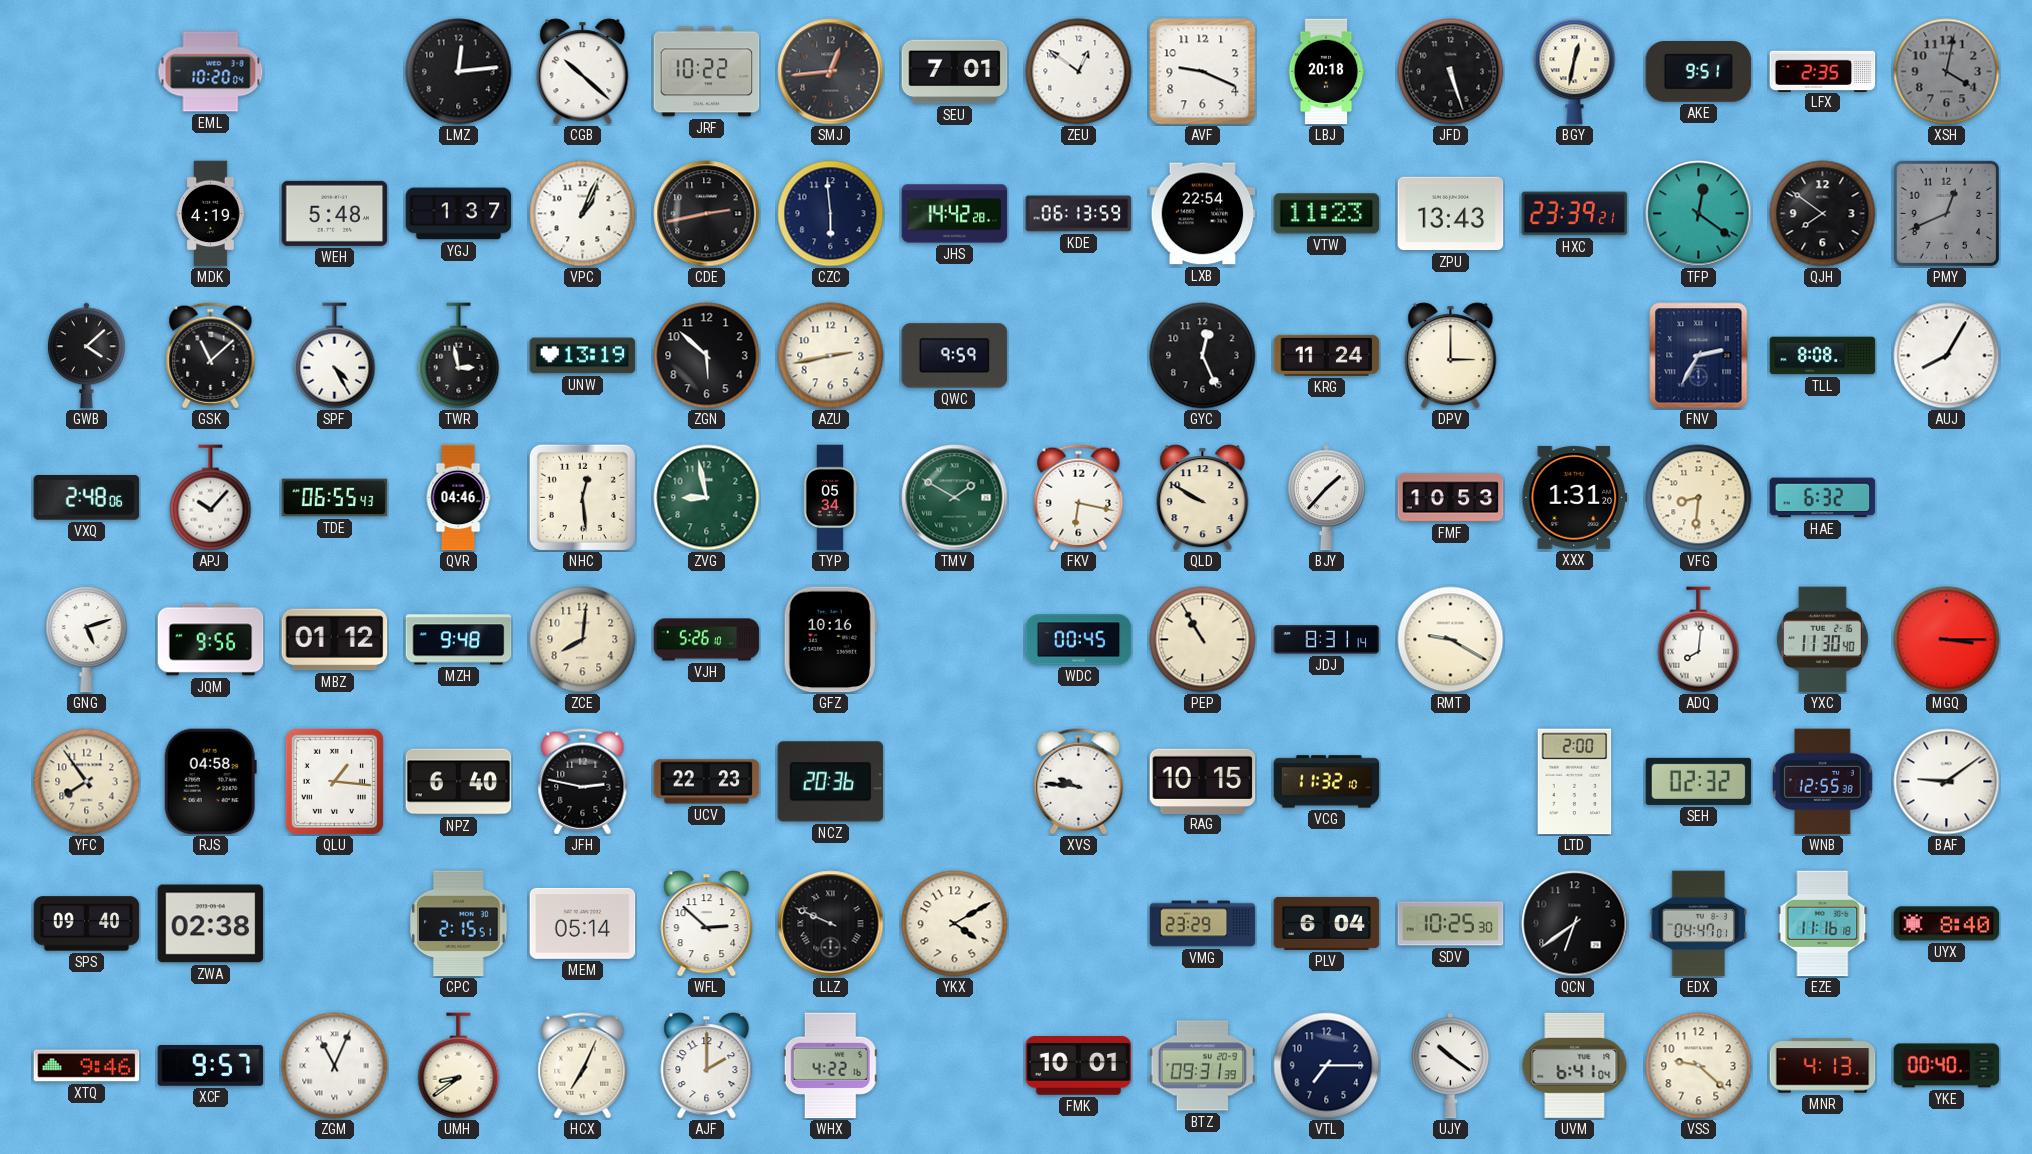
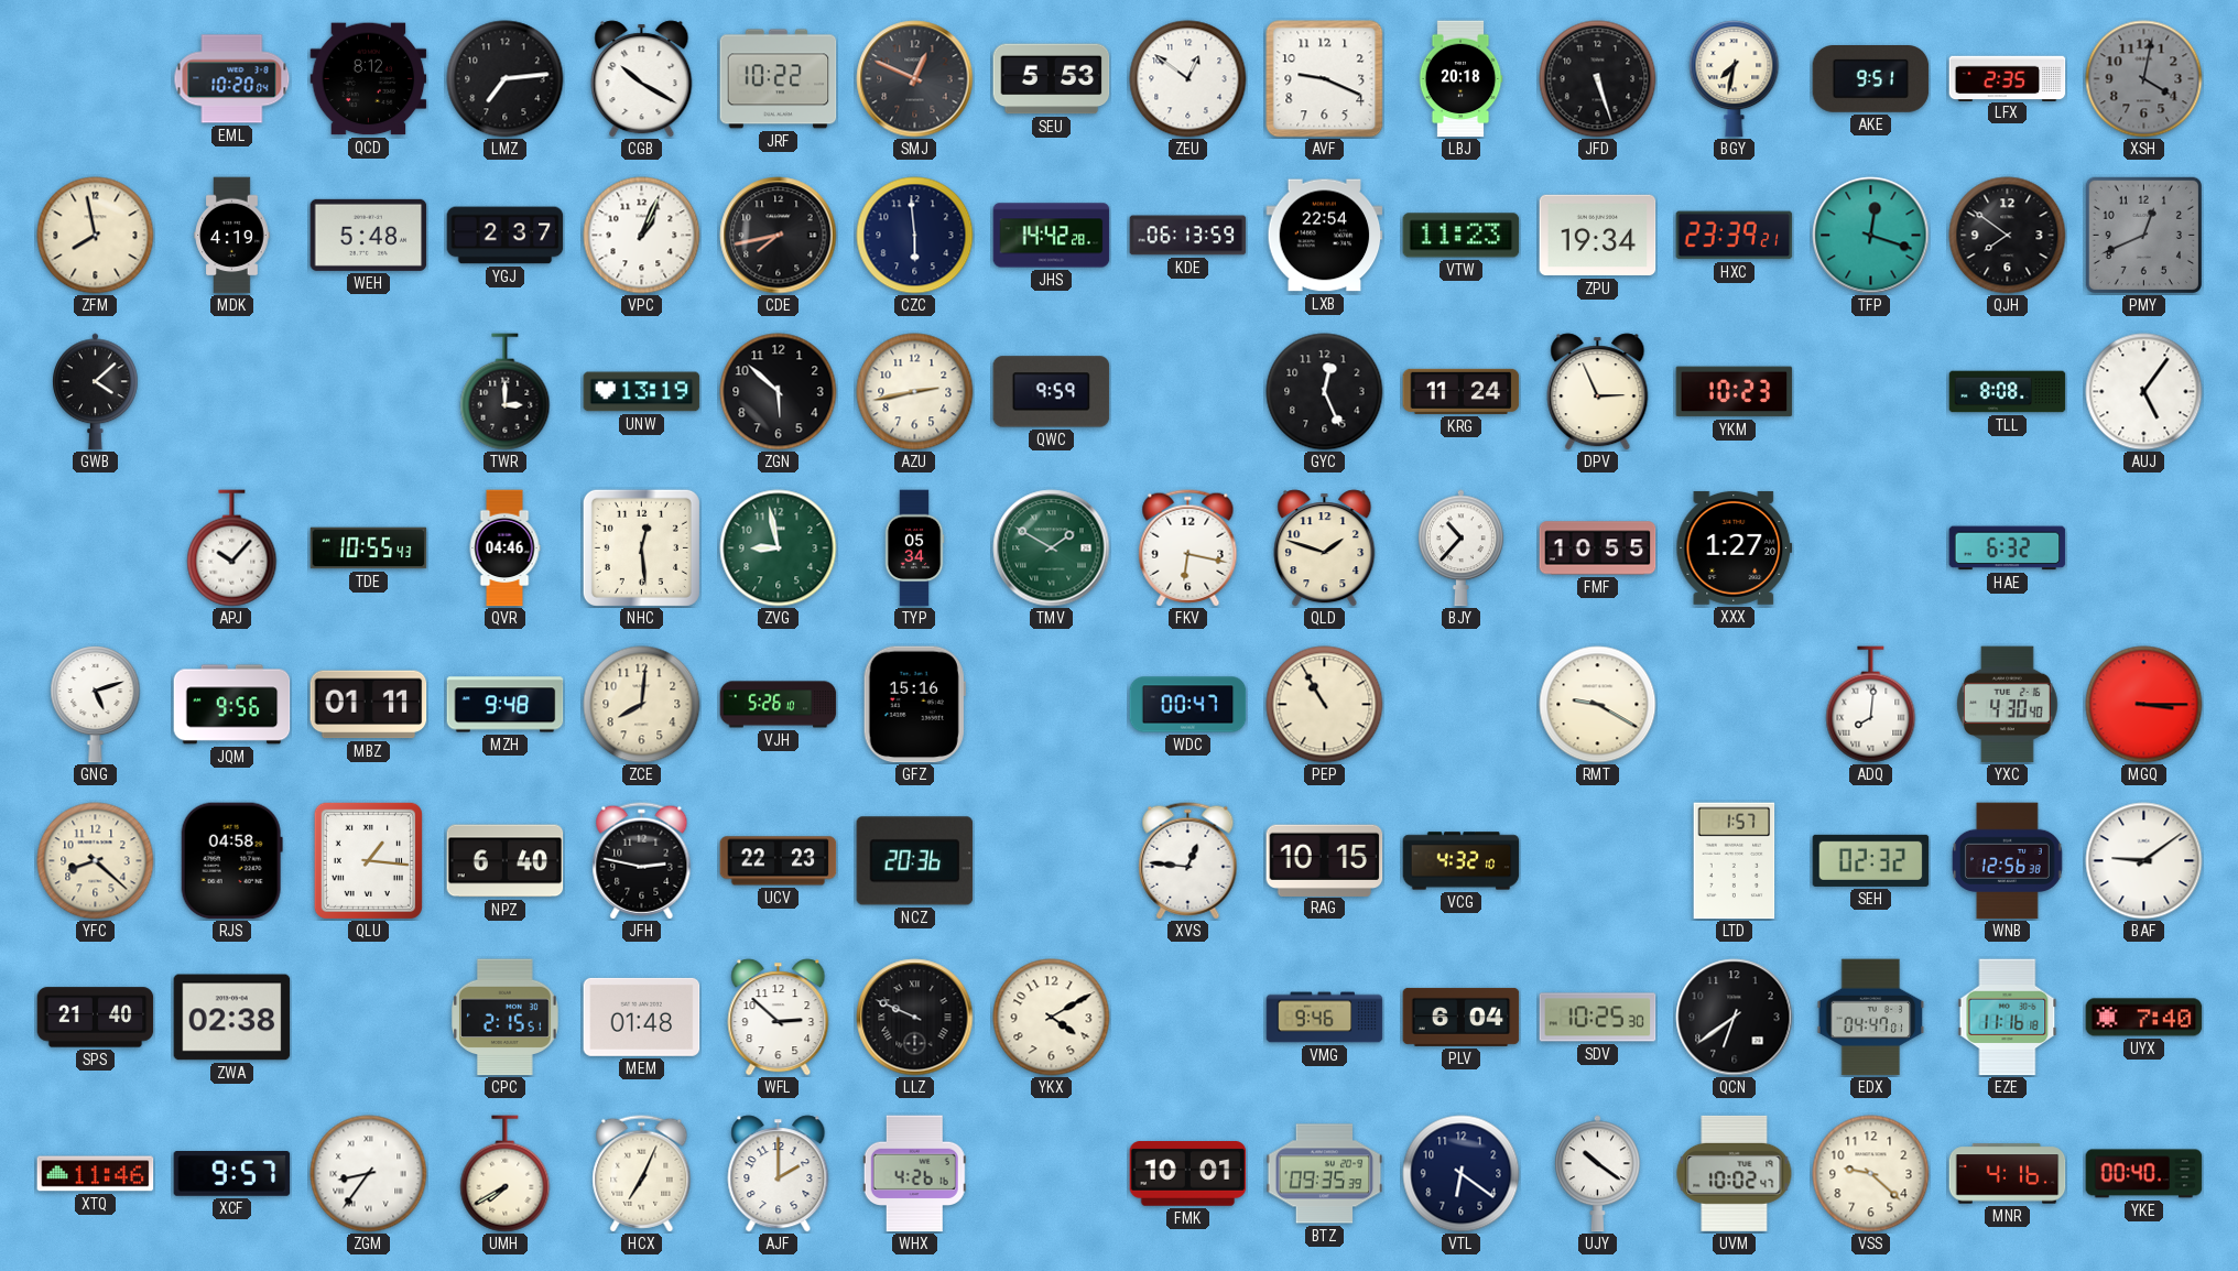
QCD: none -> 8:12
LMZ: 12:14 -> 7:14
CGB: 10:22 -> 10:20
SMJ: 12:44 -> 12:49
SEU: 7:01 -> 5:53
BGY: 12:32 -> 7:32
ZFM: none -> 7:58
YGJ: 1:37 -> 2:37
CDE: 2:43 -> 7:43
ZPU: 13:43 -> 19:34
TFP: 12:21 -> 12:18
GSK: 11:08 -> none
SPF: 4:25 -> none
TWR: 2:58 -> 3:00
DPV: 3:00 -> 2:56
YKM: none -> 10:23
FNV: 2:35 -> none
AUJ: 8:05 -> 5:06
VXQ: 2:48 -> none
TDE: 06:55 -> 10:55
QLD: 9:50 -> 1:48
BJY: 1:37 -> 10:37
FMF: 10:53 -> 10:55
XXX: 1:31 -> 1:27
VFG: 8:31 -> none
MBZ: 01:12 -> 01:11
GFZ: 10:16 -> 15:16
WDC: 00:45 -> 00:47
JDJ: 8:31 -> none
YXC: 11:30 -> 4:30
YFC: 7:54 -> 8:22
XVS: 9:46 -> 12:46
VCG: 11:32 -> 4:32
LTD: 2:00 -> 1:57
WNB: 12:55 -> 12:56
SPS: 09:40 -> 21:40
MEM: 05:14 -> 01:48
VMG: 23:29 -> 9:46
UYX: 8:40 -> 7:40
XTQ: 9:46 -> 11:46
ZGM: 11:04 -> 8:36
UMH: 8:39 -> 7:40
WHX: 4:22 -> 4:26
BTZ: 09:31 -> 09:35
VTL: 7:15 -> 6:21
UVM: 6:41 -> 10:02
MNR: 4:13 -> 4:16
